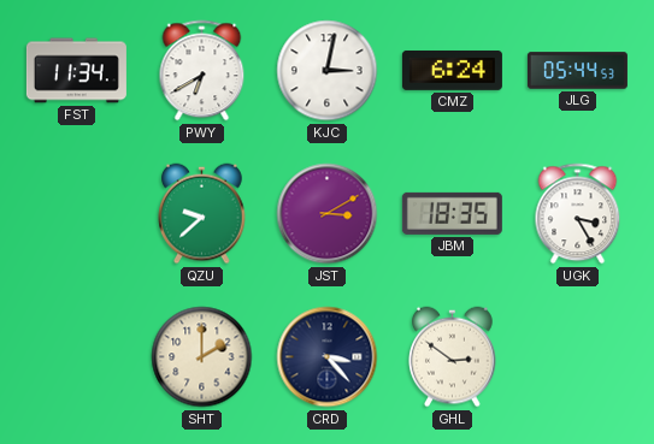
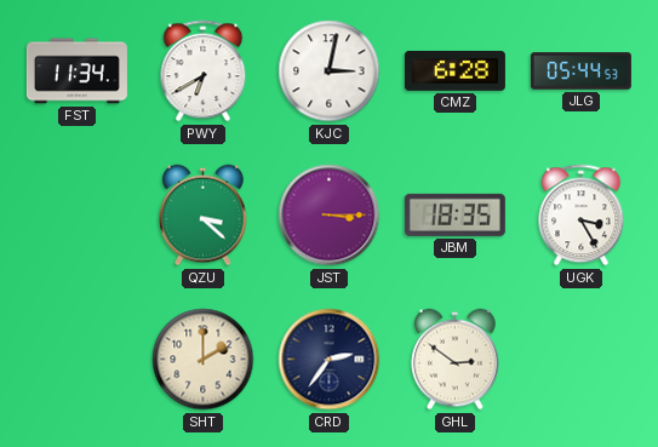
CMZ: 6:24 -> 6:28
QZU: 9:38 -> 3:22
JST: 3:10 -> 3:15
CRD: 3:23 -> 2:36
